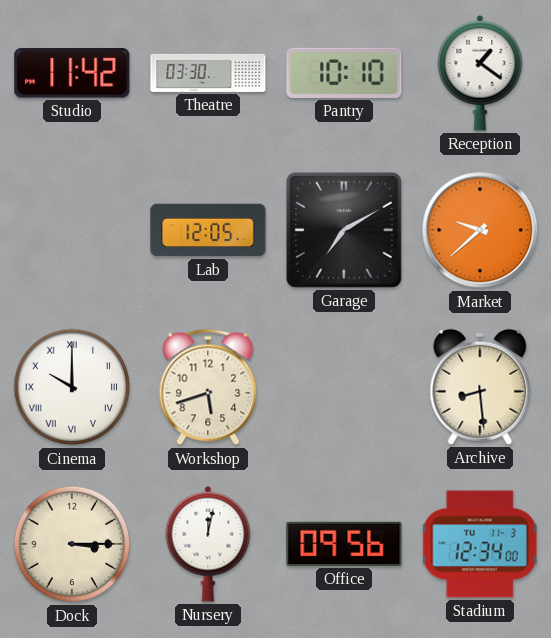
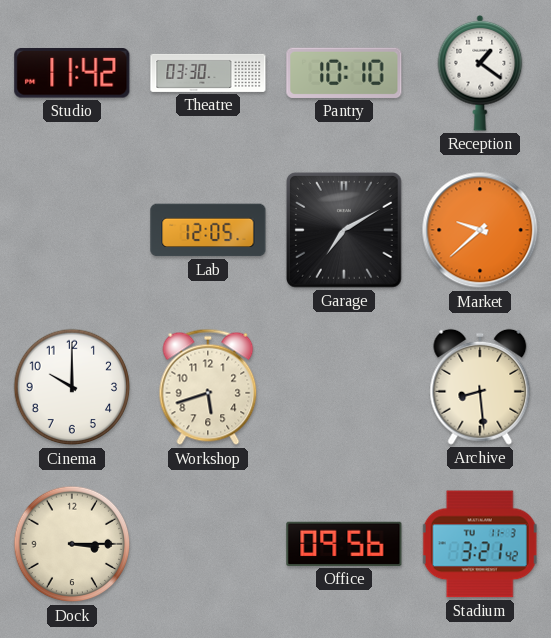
Cinema numerals: Roman -> Arabic
Nursery: 12:02 -> none
Stadium: 12:34 -> 3:21
